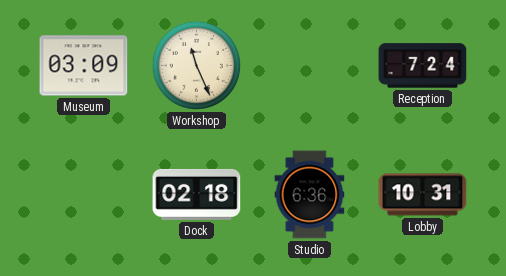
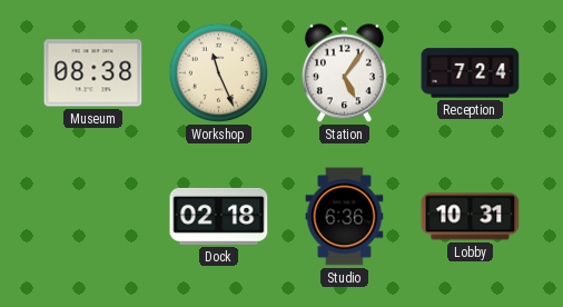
Museum: 03:09 -> 08:38
Station: none -> 5:06
